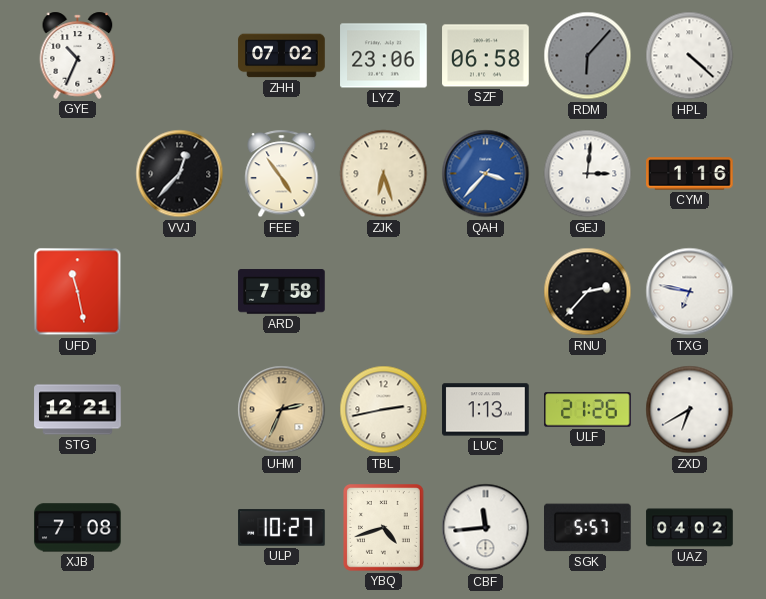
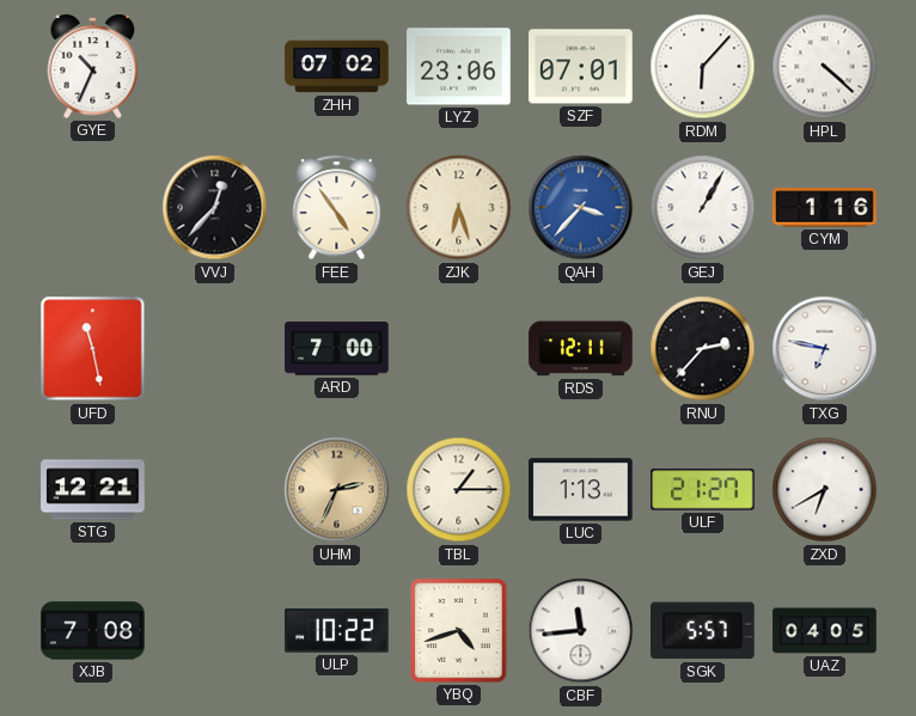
SZF: 06:58 -> 07:01
RDM dial: grey -> white
GEJ: 3:01 -> 1:05
ARD: 7:58 -> 7:00
RDS: none -> 12:11
TBL: 2:43 -> 1:15
ULF: 21:26 -> 21:27
ULP: 10:27 -> 10:22
UAZ: 04:02 -> 04:05
